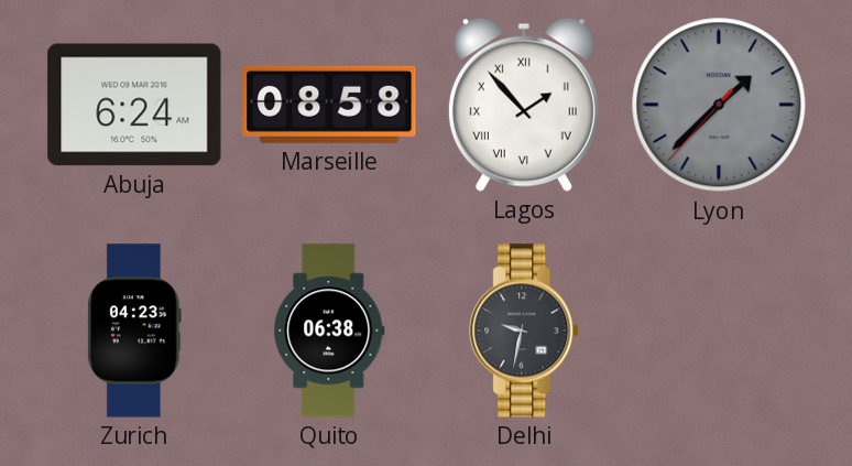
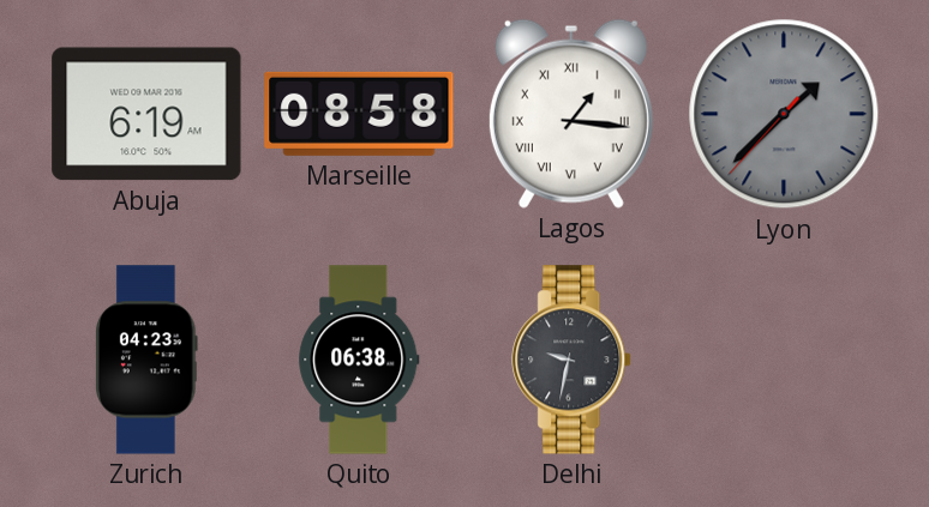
Abuja: 6:24 -> 6:19
Lagos: 1:53 -> 1:16
